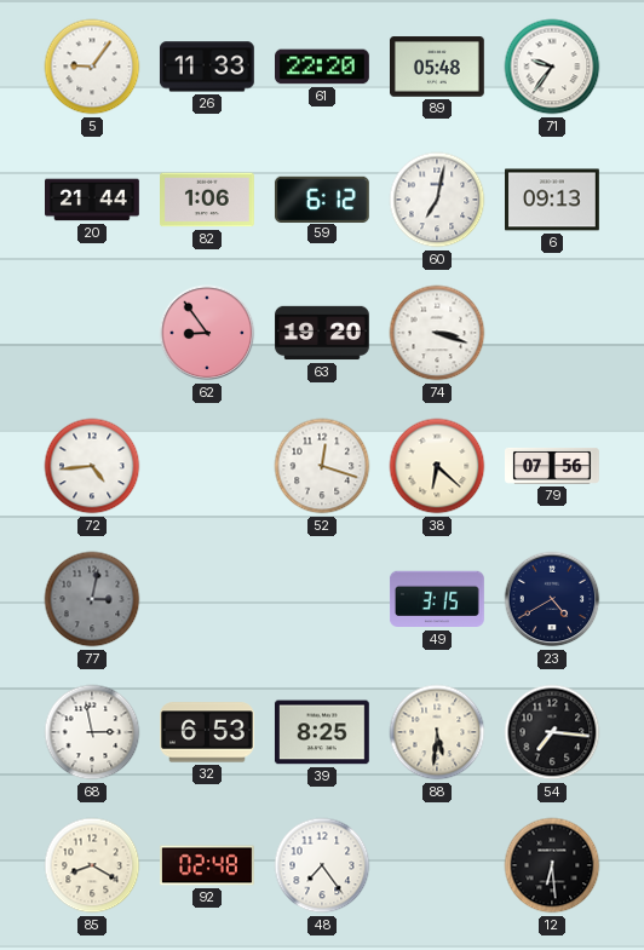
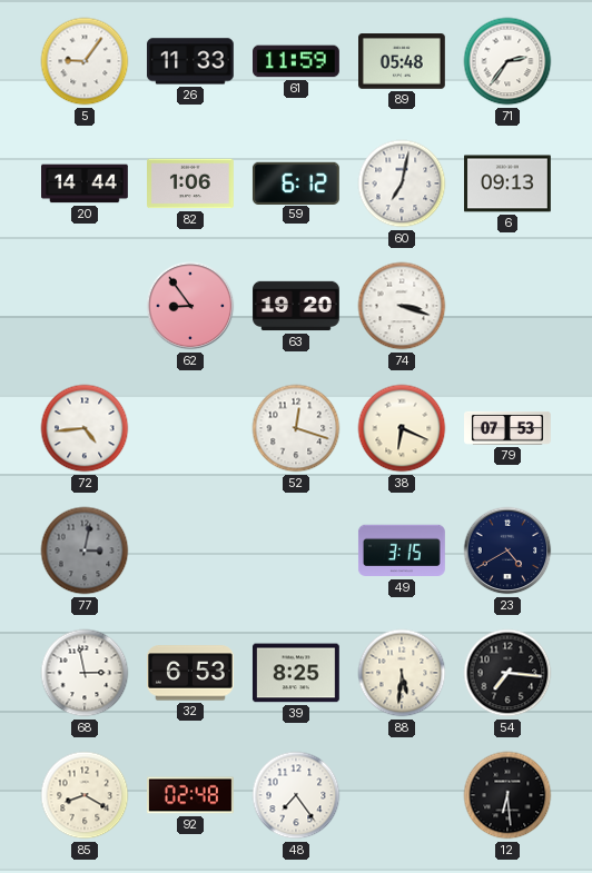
61: 22:20 -> 11:59
71: 9:36 -> 2:36
20: 21:44 -> 14:44
38: 6:22 -> 6:19
79: 07:56 -> 07:53
